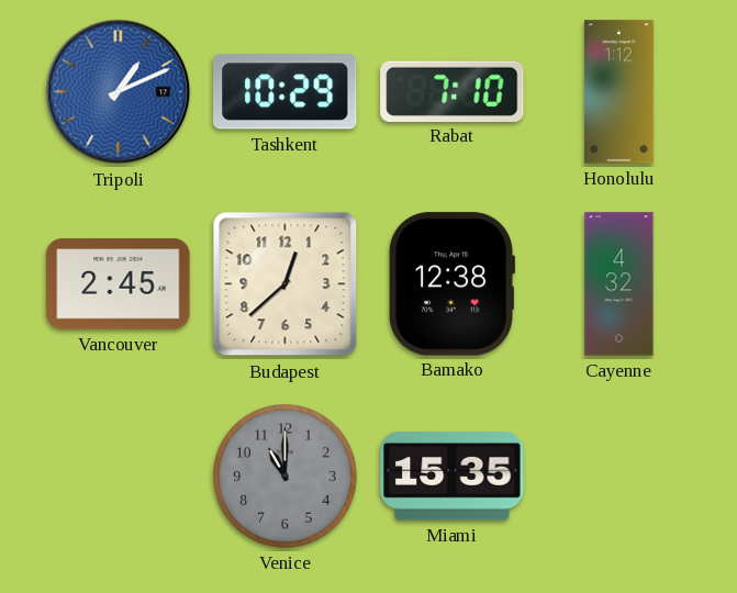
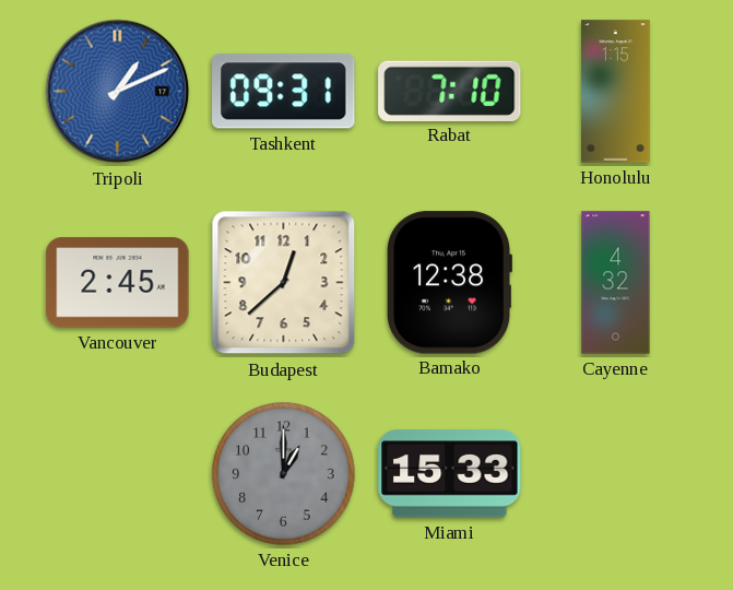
Tashkent: 10:29 -> 09:31
Honolulu: 1:12 -> 1:15
Venice: 11:00 -> 1:00
Miami: 15:35 -> 15:33
